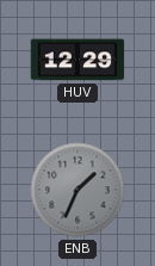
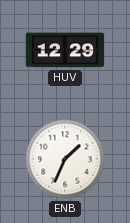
ENB dial: grey -> white
